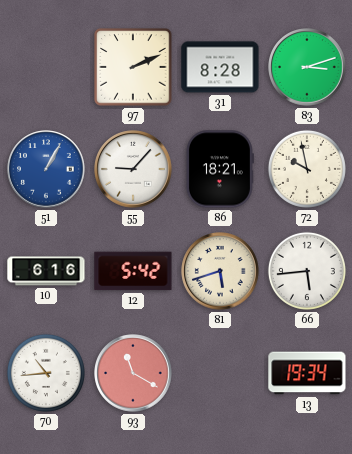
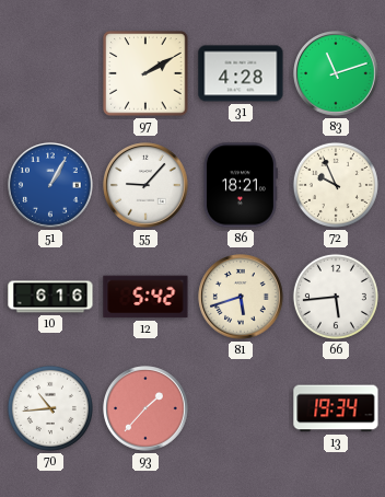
97: 2:11 -> 2:10
31: 8:28 -> 4:28
83: 3:12 -> 11:12
72: 9:58 -> 9:56
93: 11:20 -> 1:37
